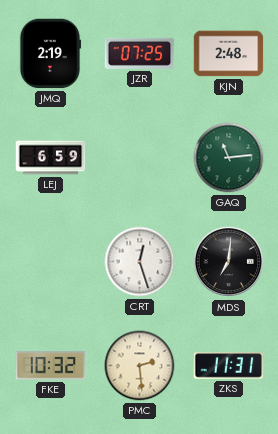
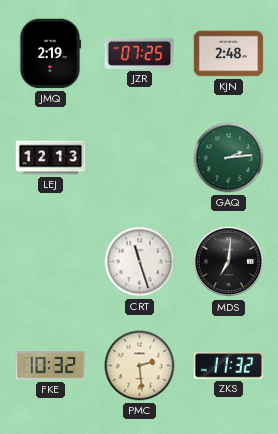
LEJ: 6:59 -> 12:13
GAQ: 11:14 -> 2:14
CRT: 12:27 -> 11:27
ZKS: 11:31 -> 11:32
